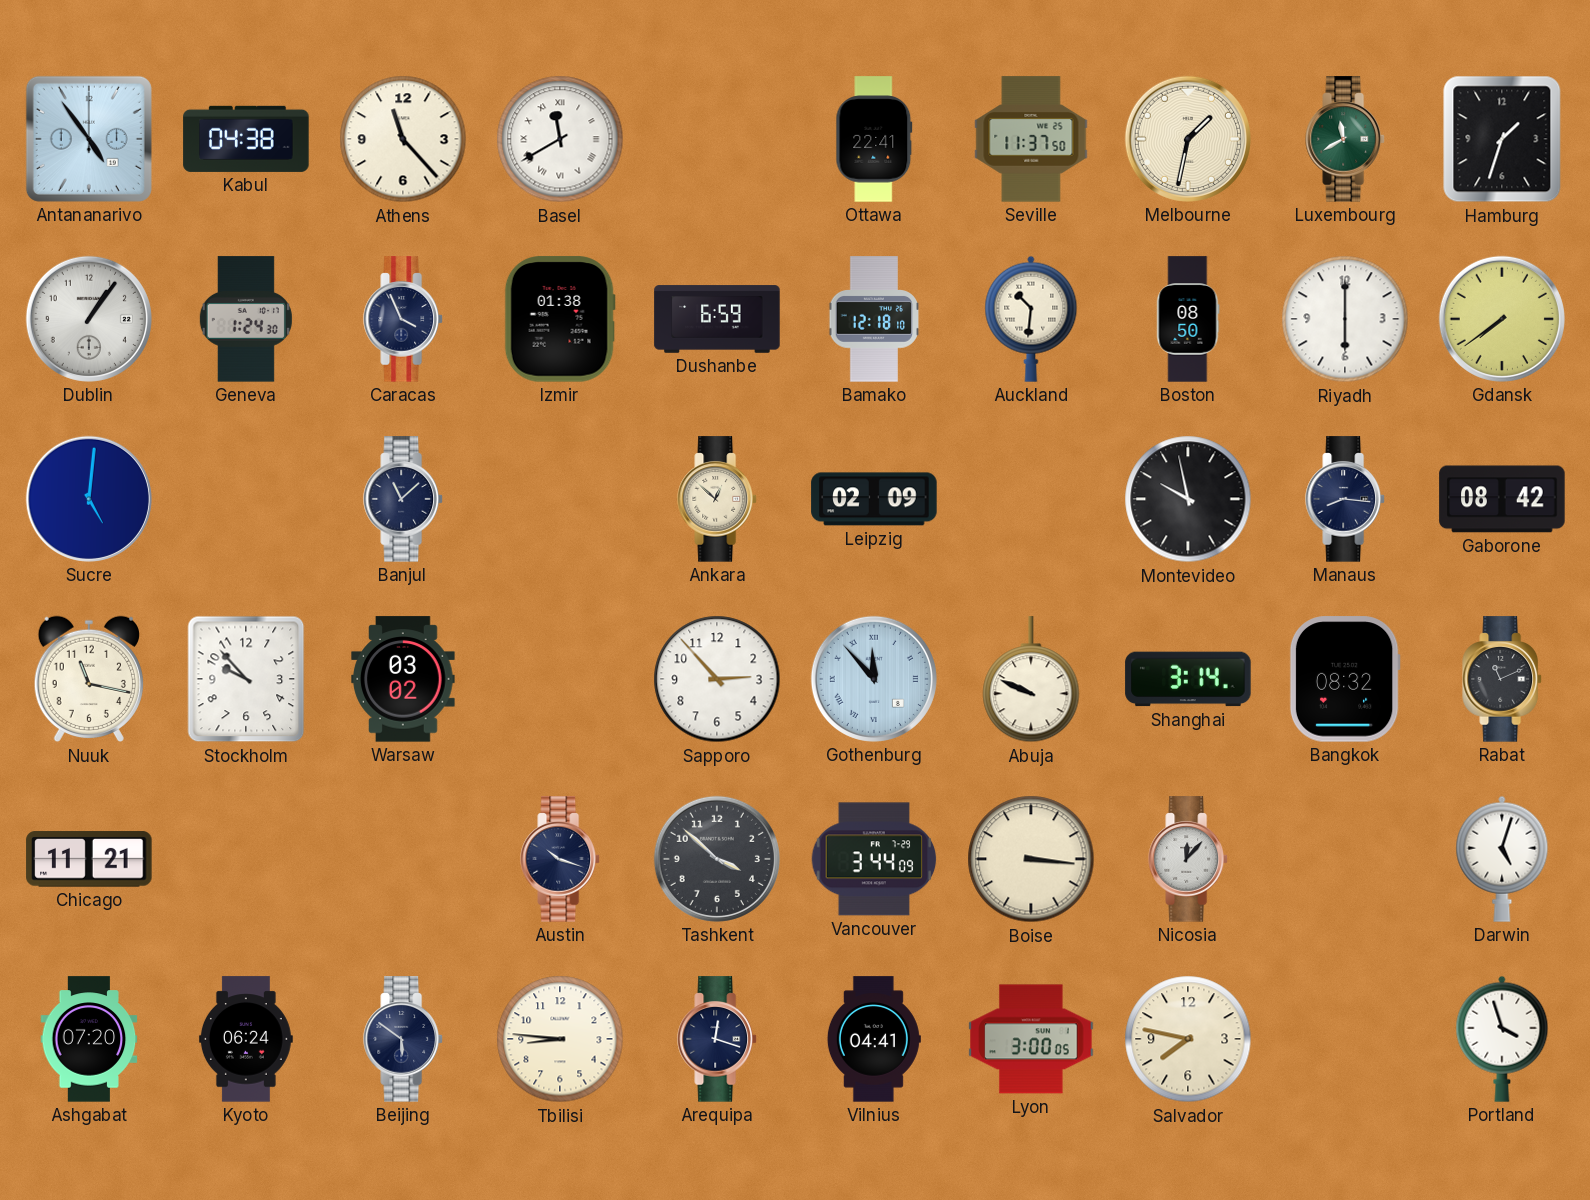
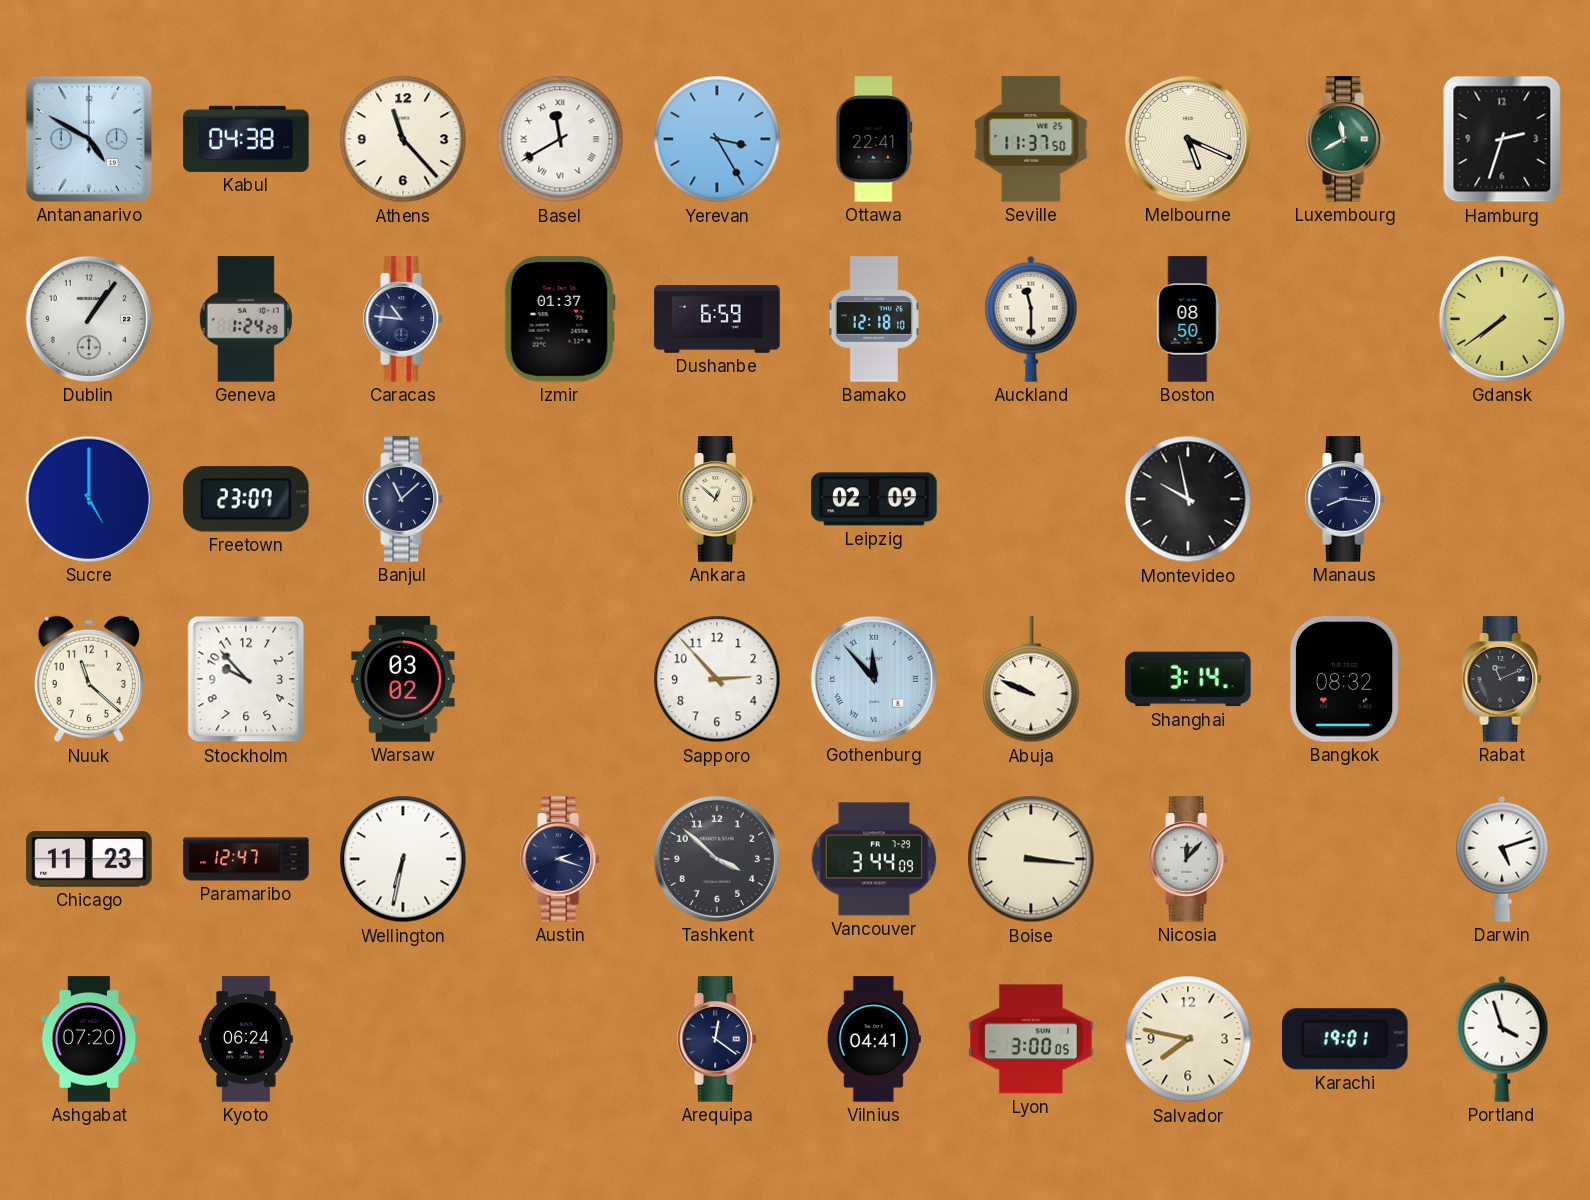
Antananarivo: 4:54 -> 4:50
Yerevan: none -> 3:25
Melbourne: 1:32 -> 5:19
Hamburg: 1:33 -> 2:33
Geneva: 1:24:30 -> 1:24:29
Caracas: 3:56 -> 10:46
Izmir: 01:38 -> 01:37
Auckland: 10:31 -> 11:30
Riyadh: 6:00 -> none
Sucre: 5:01 -> 5:00
Freetown: none -> 23:07
Gaborone: 08:42 -> none
Nuuk: 11:17 -> 11:22
Chicago: 11:21 -> 11:23
Paramaribo: none -> 12:47
Wellington: none -> 6:32
Austin: 10:18 -> 2:18
Darwin: 5:03 -> 5:12
Beijing: 5:51 -> none
Tbilisi: 8:46 -> none
Arequipa: 12:18 -> 12:21
Karachi: none -> 19:01
